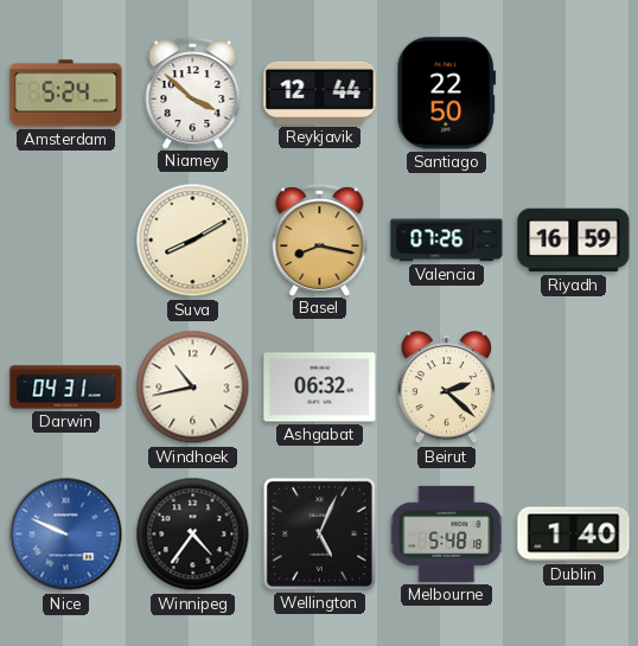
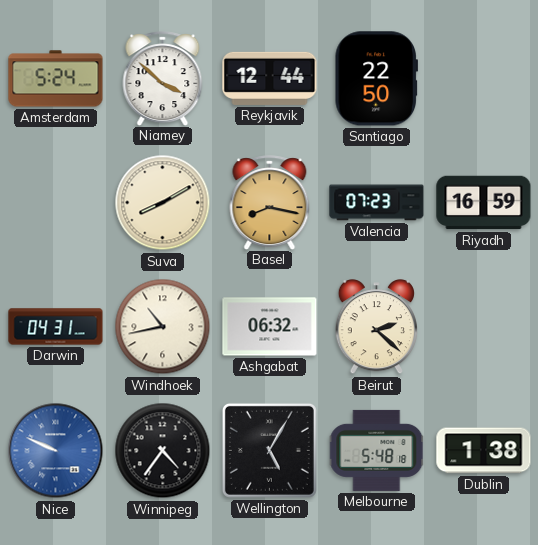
Valencia: 07:26 -> 07:23
Wellington: 5:04 -> 5:05
Dublin: 1:40 -> 1:38
